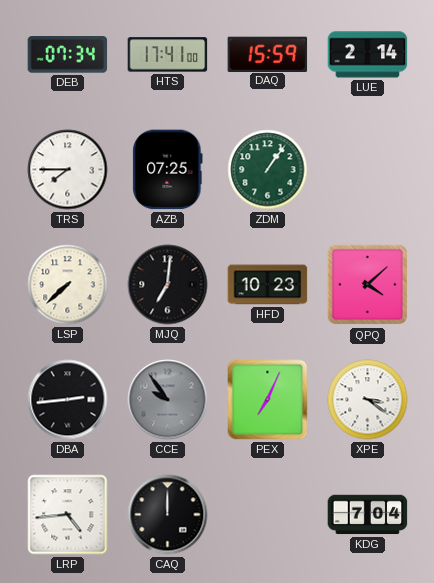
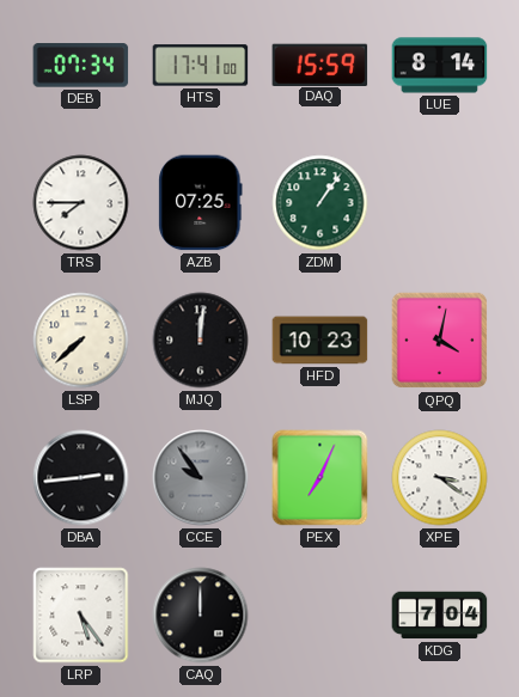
LUE: 2:14 -> 8:14
MJQ: 7:01 -> 12:01
QPQ: 4:08 -> 4:02
LRP: 4:44 -> 5:24
